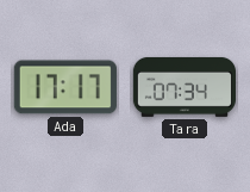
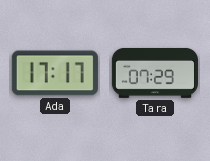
Tara: 07:34 -> 07:29
